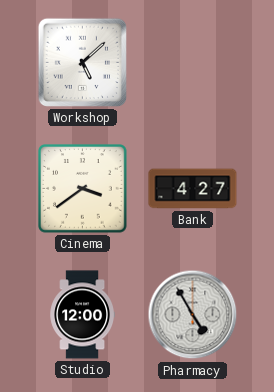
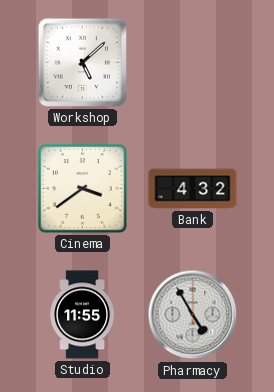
Bank: 4:27 -> 4:32
Studio: 12:00 -> 11:55
